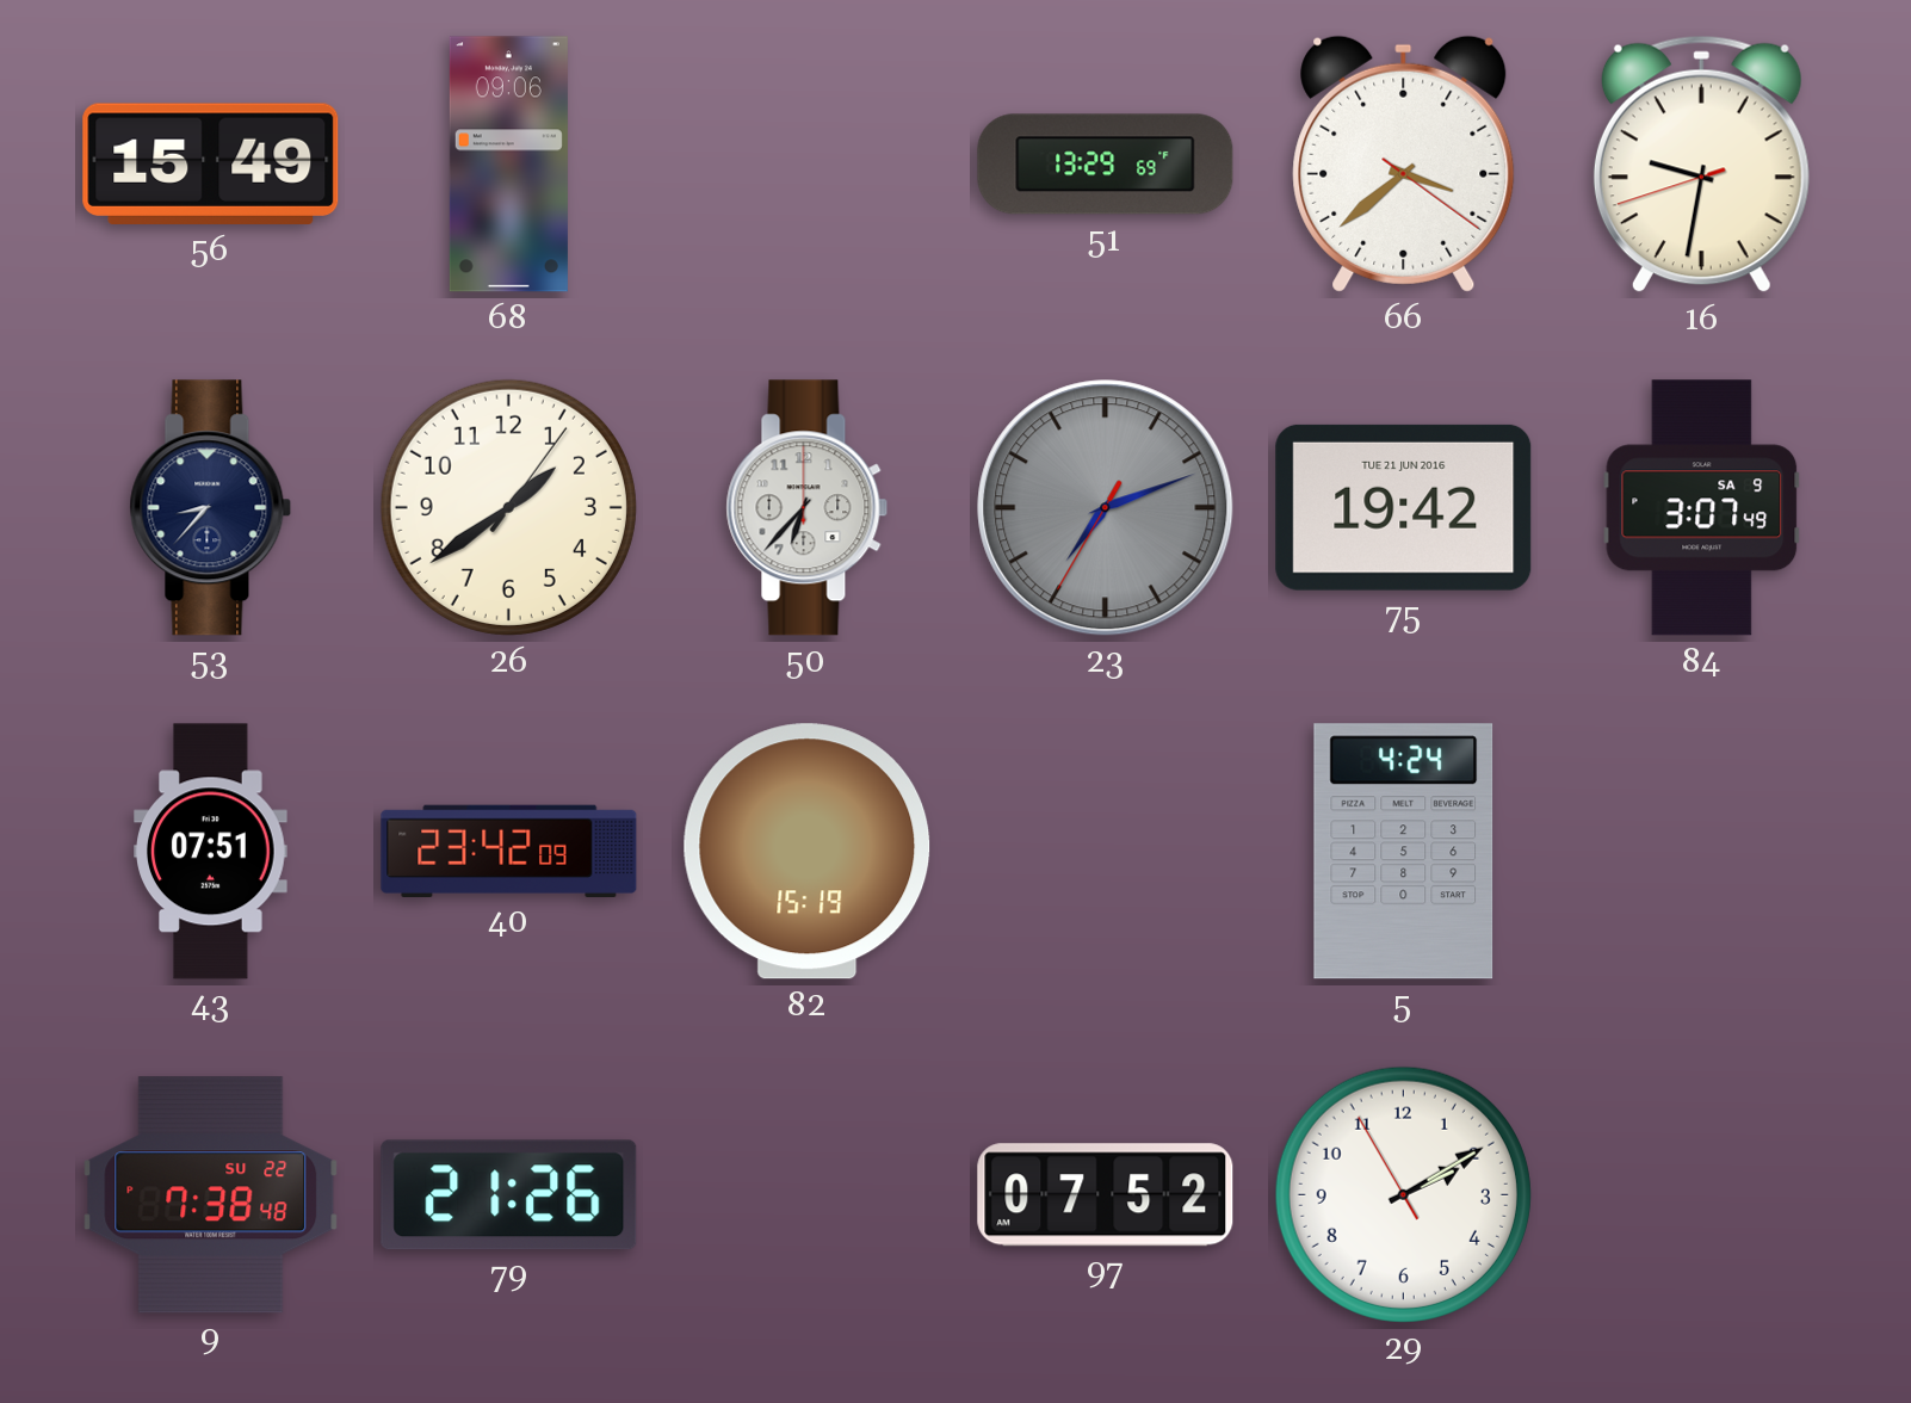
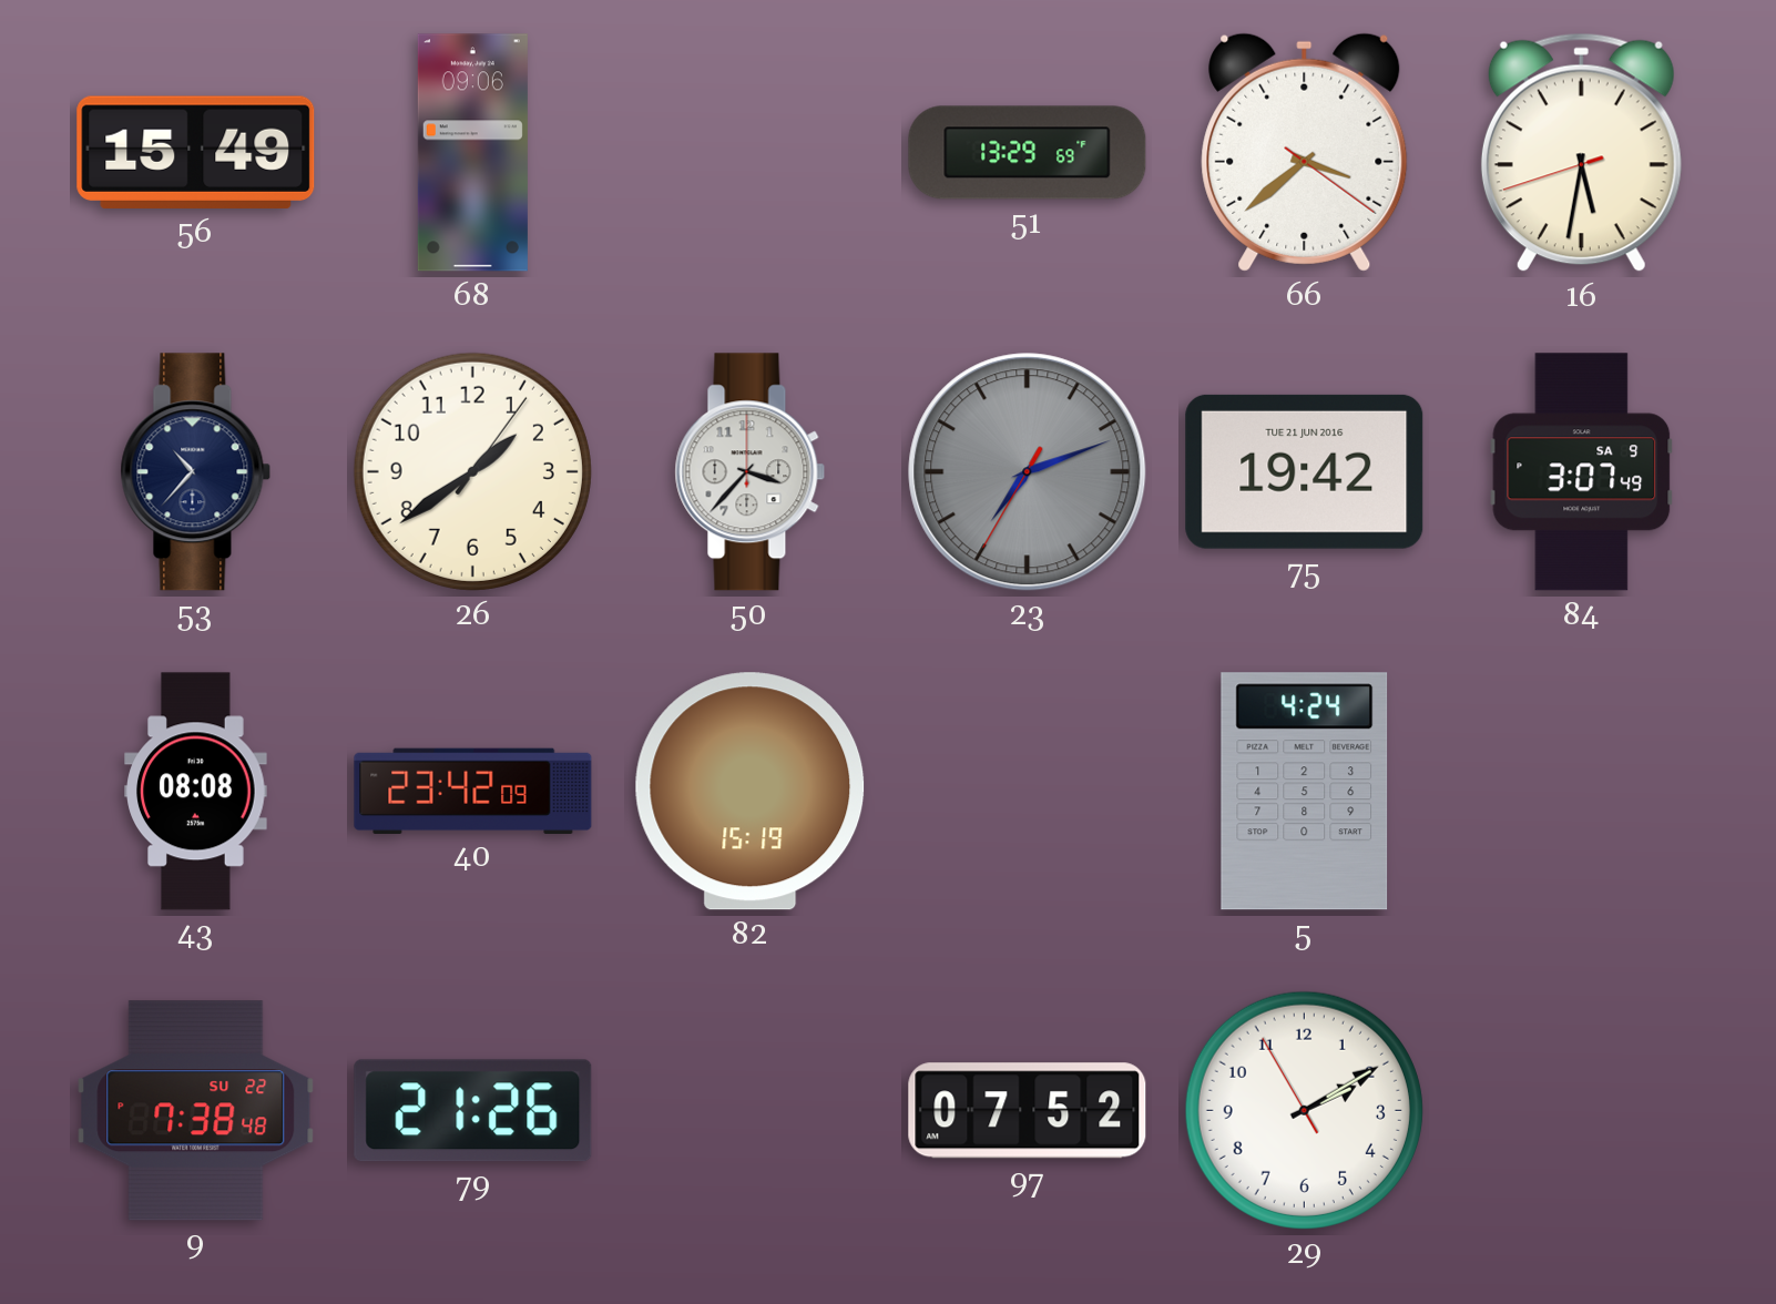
16: 9:31 -> 5:31
53: 8:37 -> 10:37
50: 6:37 -> 3:37
43: 07:51 -> 08:08
